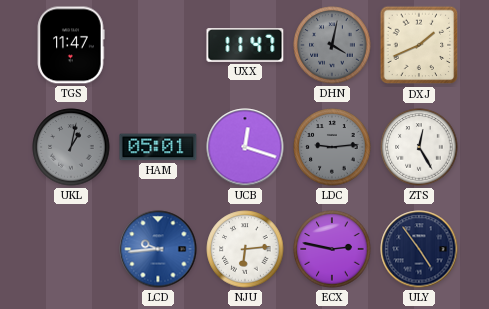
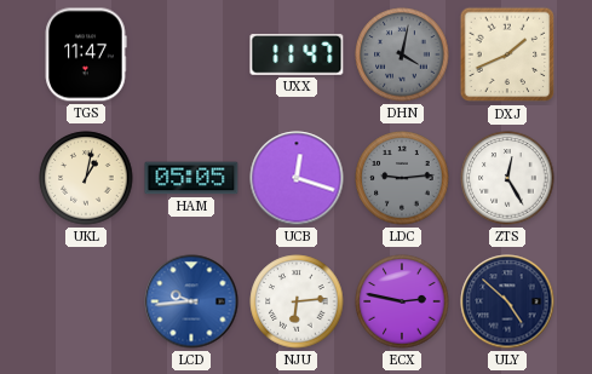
UKL dial: grey -> cream
HAM: 05:01 -> 05:05
ULY: 4:54 -> 4:52
